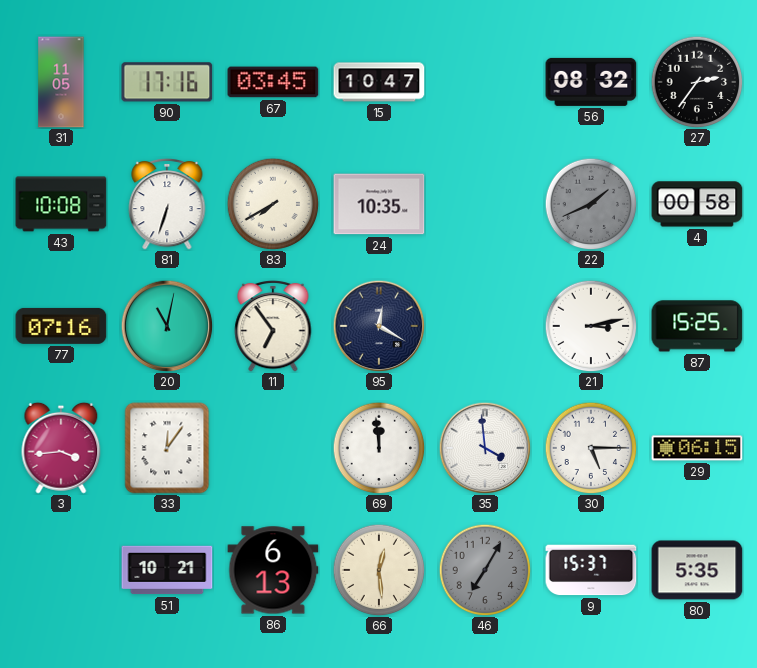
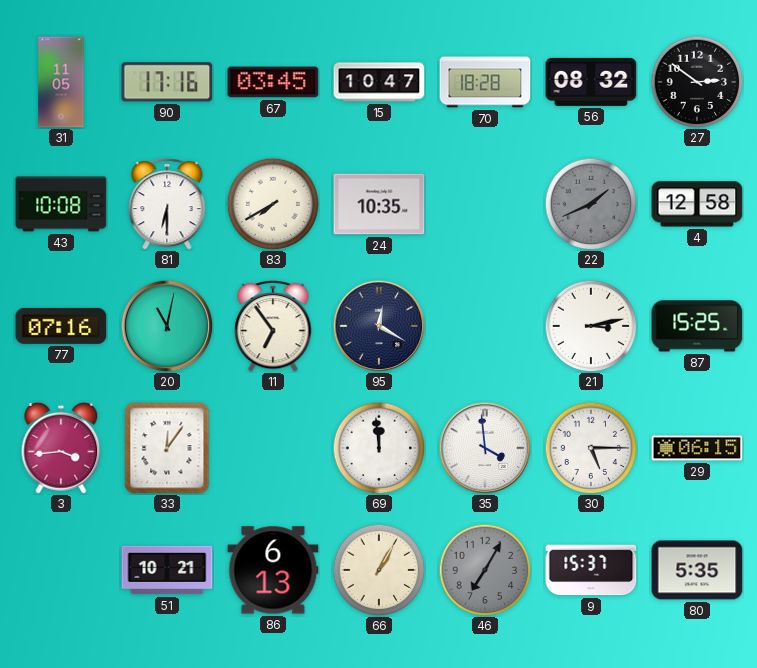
70: none -> 18:28
27: 2:36 -> 2:51
81: 6:33 -> 6:30
4: 00:58 -> 12:58
66: 12:29 -> 1:05
